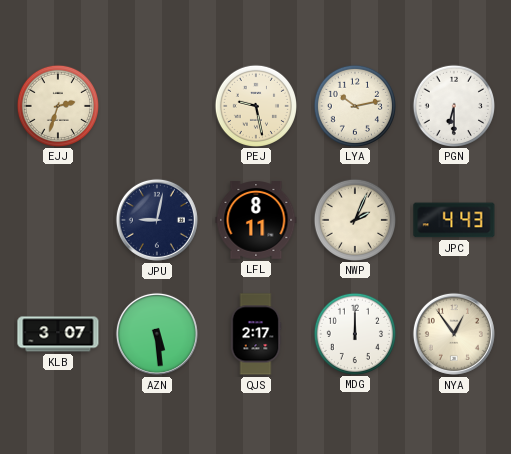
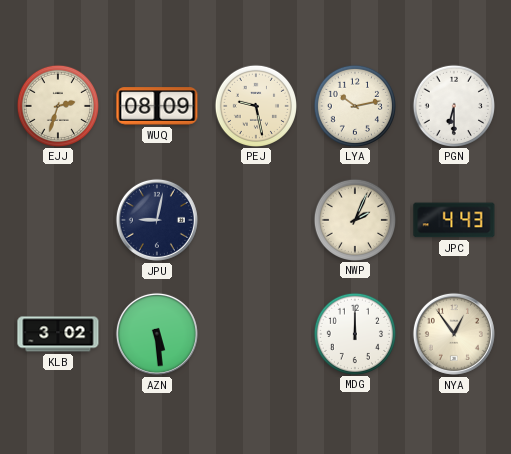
WUQ: none -> 08:09
LFL: 8:11 -> none
KLB: 3:07 -> 3:02
QJS: 2:17 -> none
